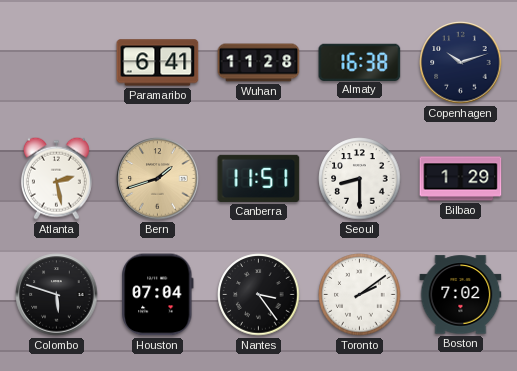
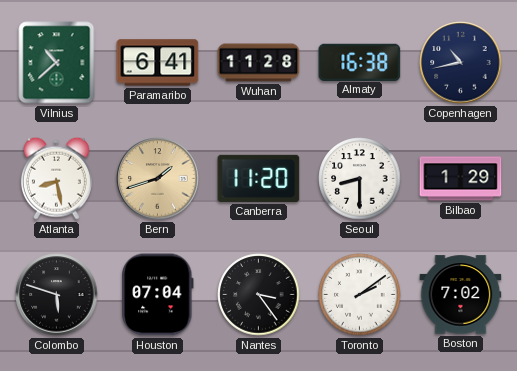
Vilnius: none -> 10:38
Copenhagen: 10:12 -> 10:43
Atlanta: 2:28 -> 8:28
Canberra: 11:51 -> 11:20
